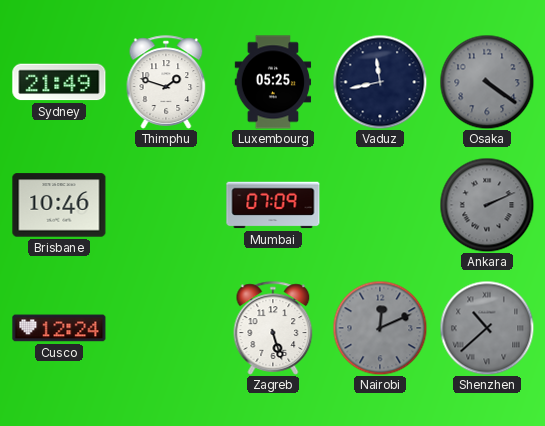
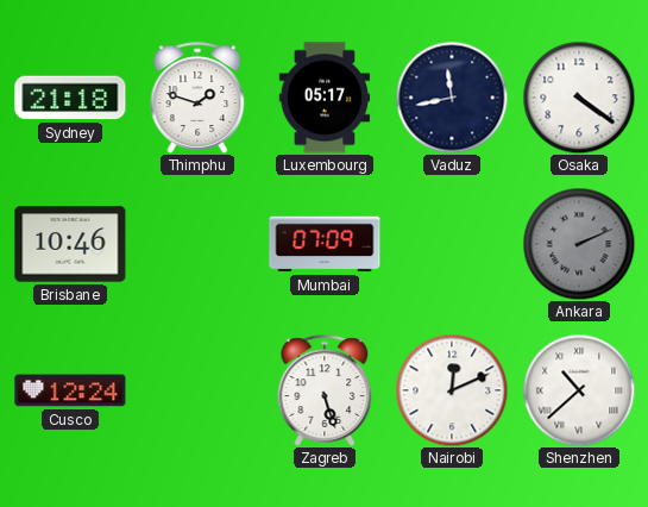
Sydney: 21:49 -> 21:18
Luxembourg: 05:25 -> 05:17
Osaka dial: grey -> white
Nairobi dial: grey -> white
Shenzhen dial: grey -> white
